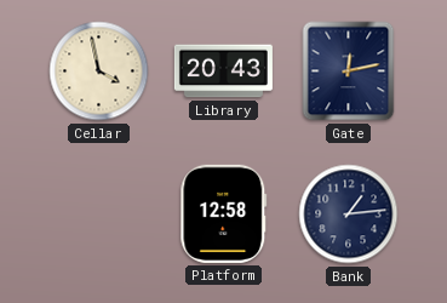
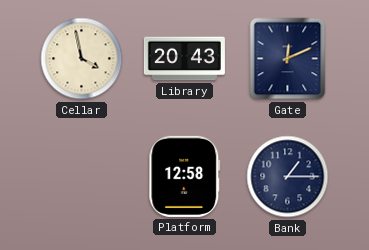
Gate: 12:13 -> 12:11
Bank: 1:14 -> 1:15
